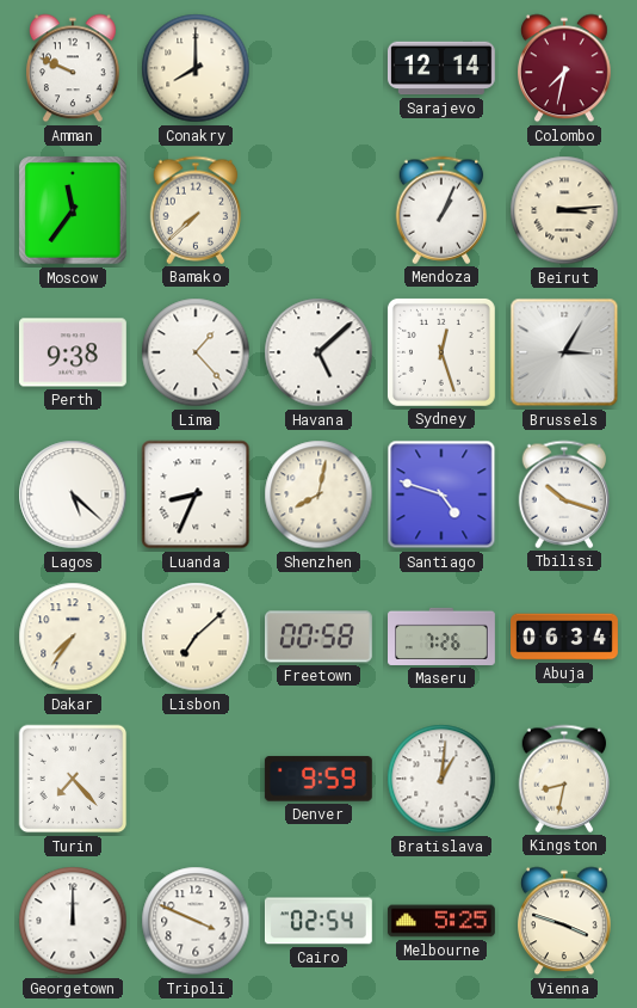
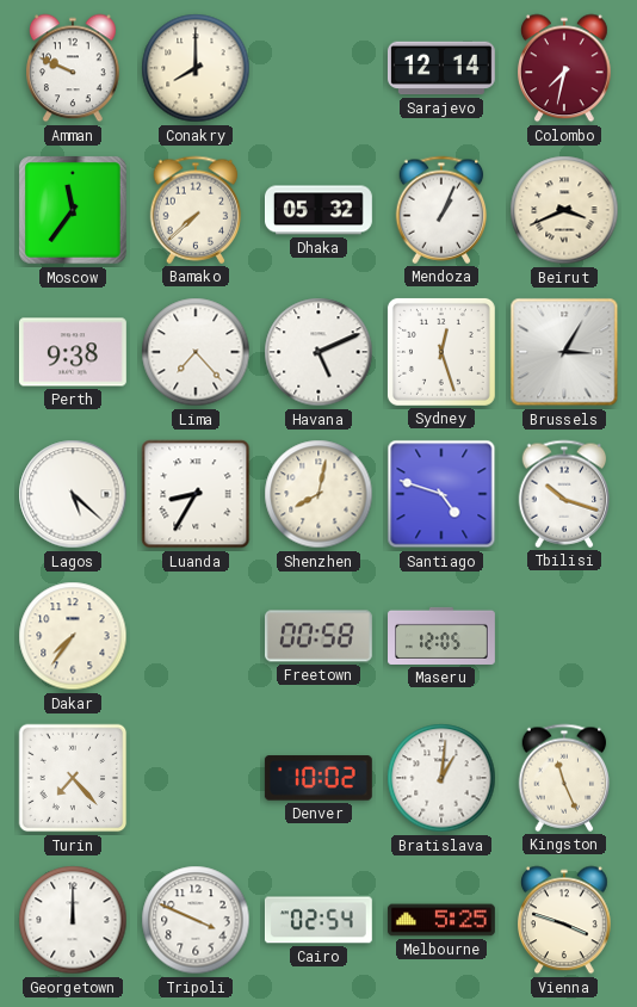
Dhaka: none -> 05:32
Beirut: 3:14 -> 3:41
Lima: 1:23 -> 7:23
Havana: 5:08 -> 5:11
Luanda: 8:34 -> 8:35
Lisbon: 7:08 -> none
Maseru: 7:26 -> 12:05
Abuja: 06:34 -> none
Denver: 9:59 -> 10:02
Kingston: 8:32 -> 11:26
